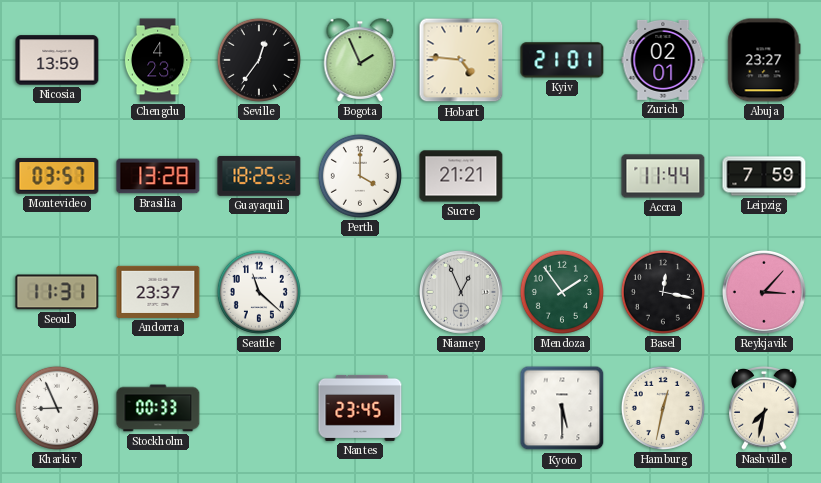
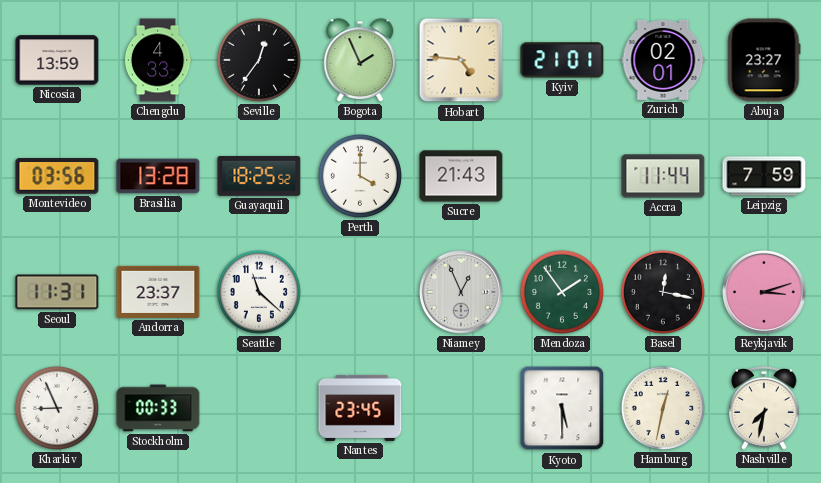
Chengdu: 4:23 -> 4:33
Montevideo: 03:57 -> 03:56
Sucre: 21:21 -> 21:43
Reykjavik: 3:07 -> 3:12
